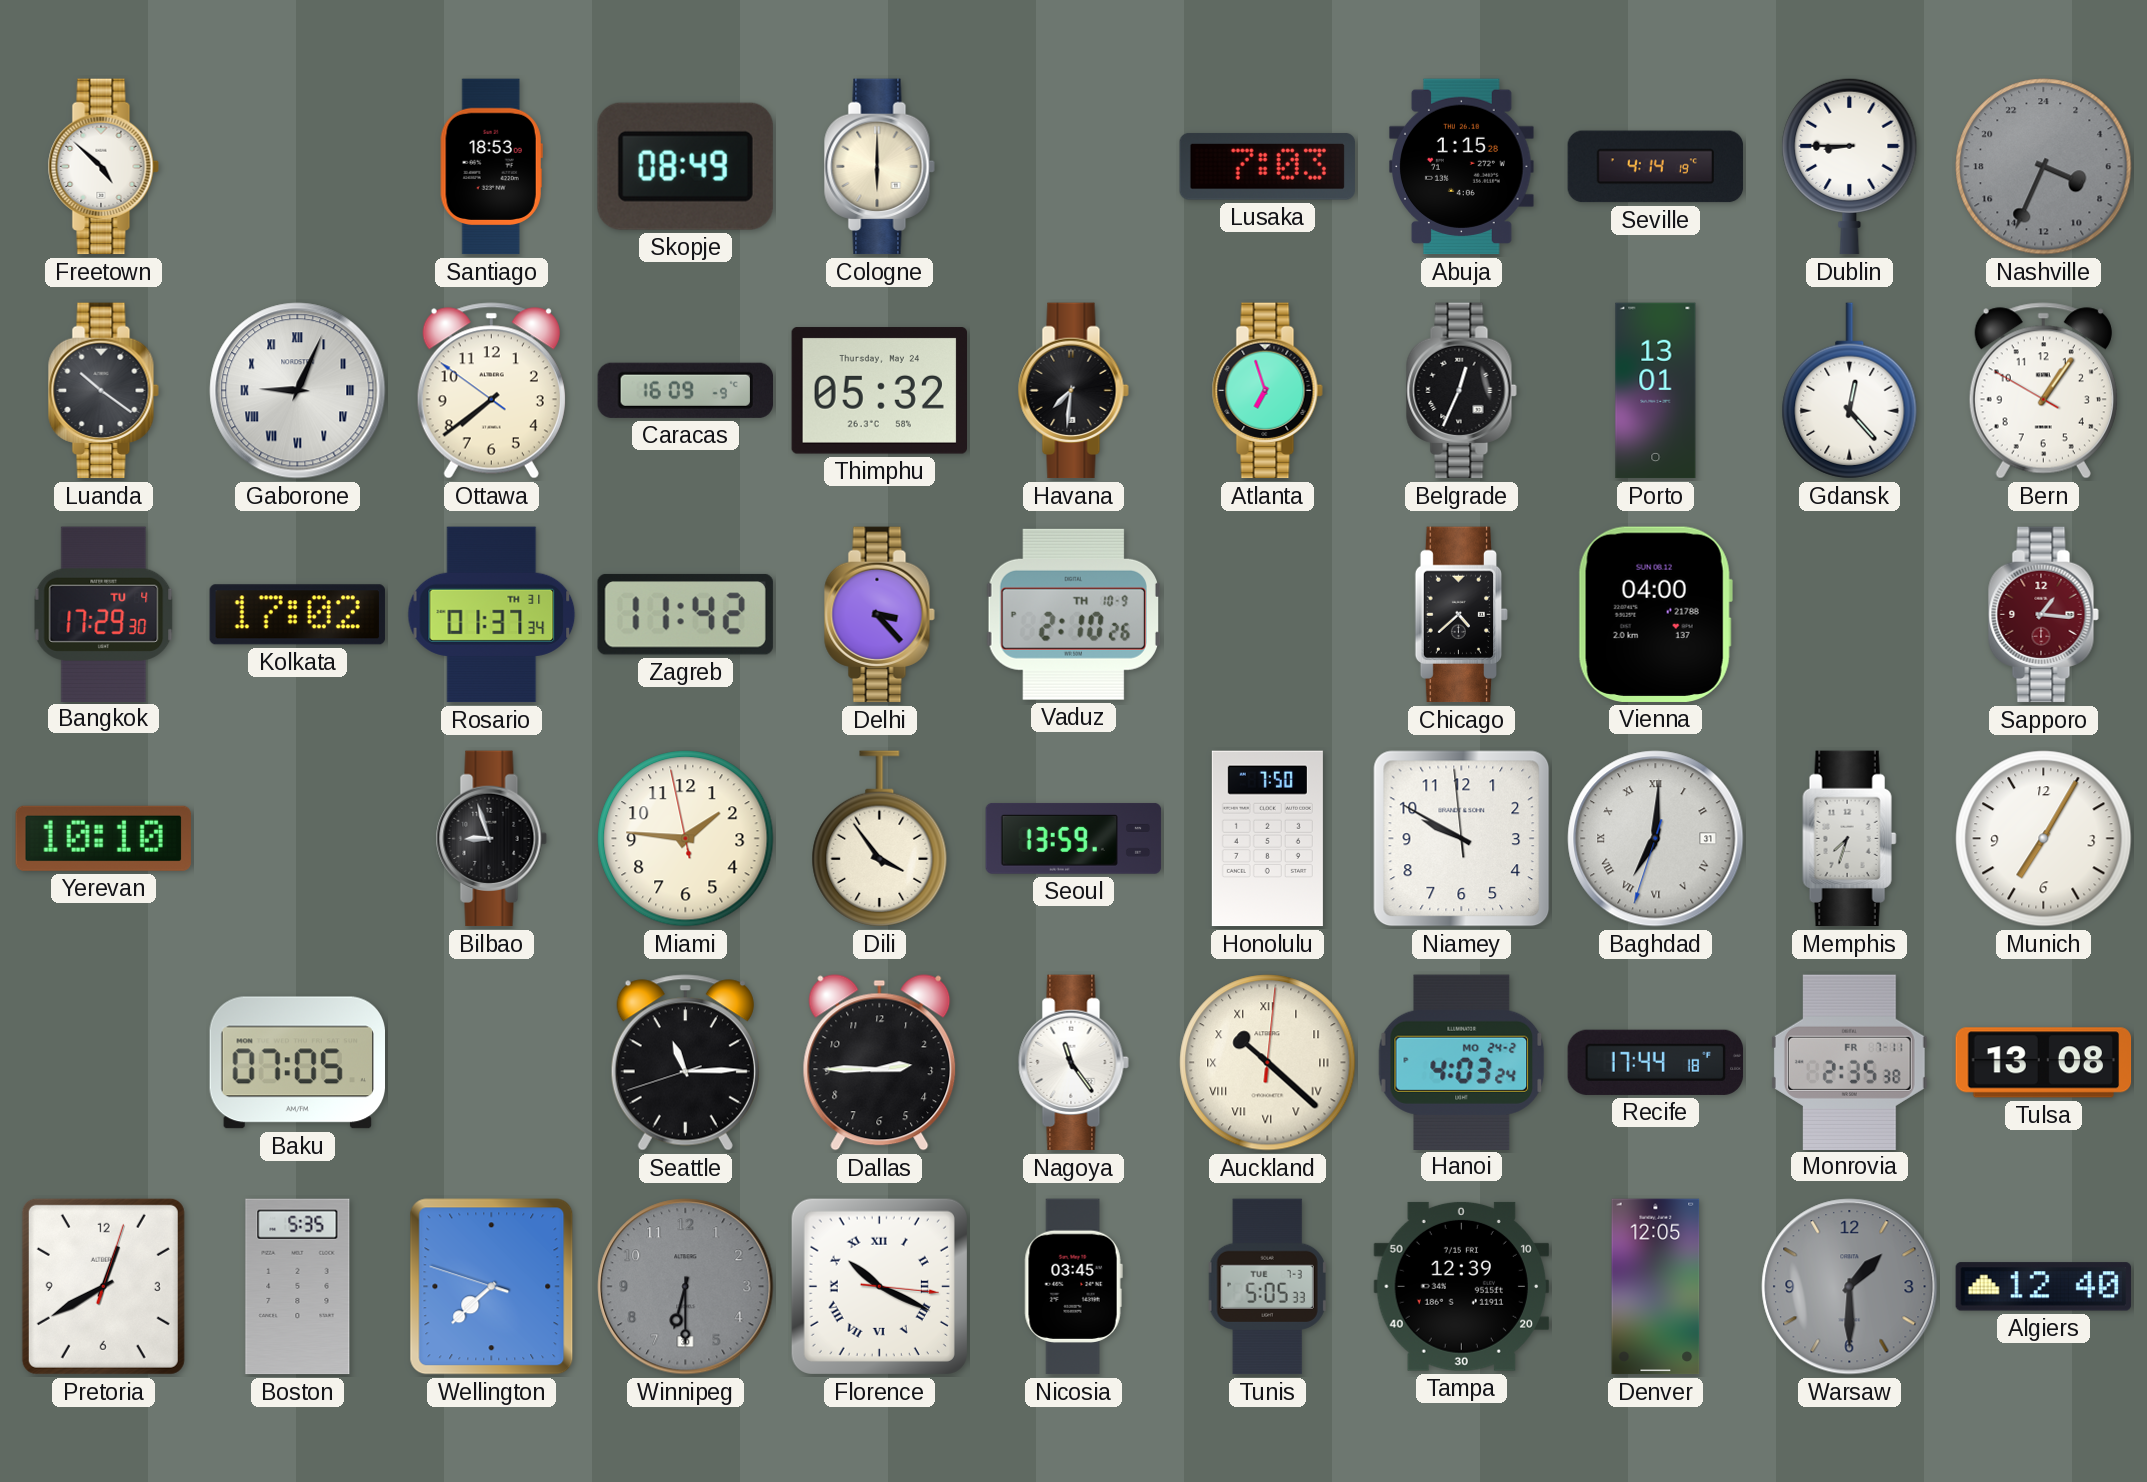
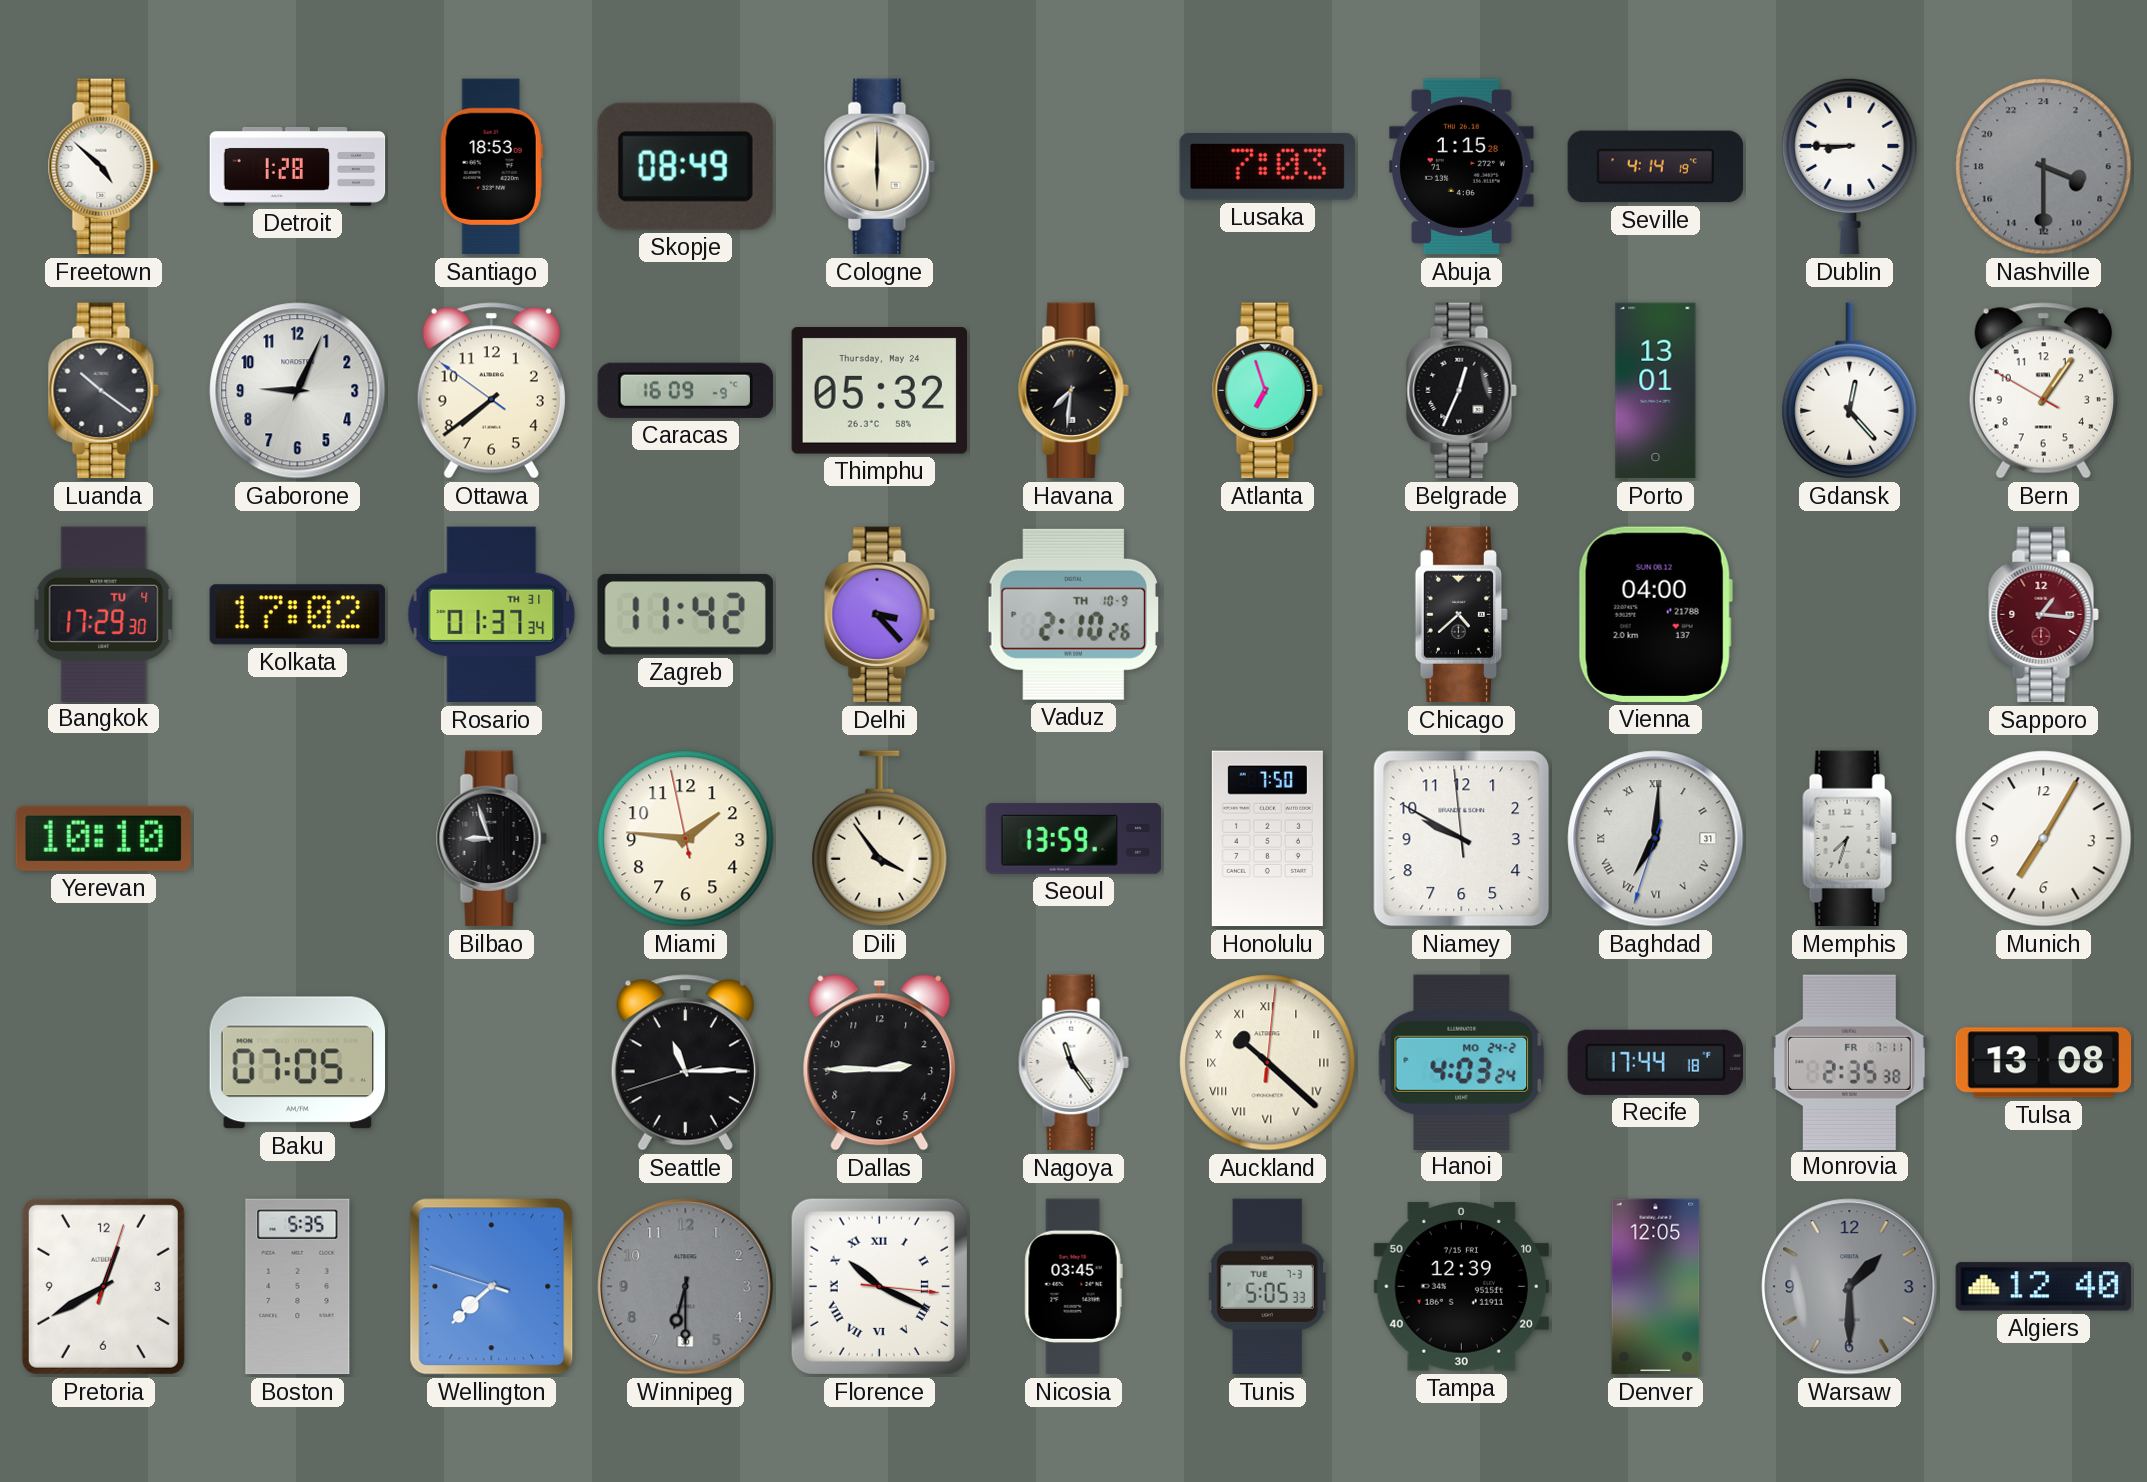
Detroit: none -> 1:28
Nashville: 7:34 -> 7:30
Gaborone numerals: Roman -> Arabic
